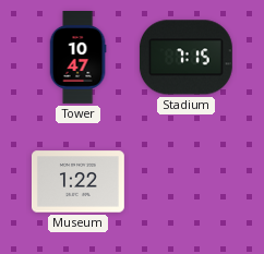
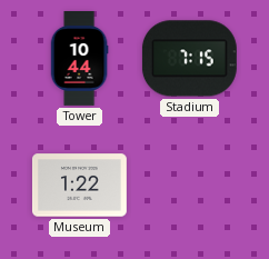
Tower: 10:47 -> 10:44
